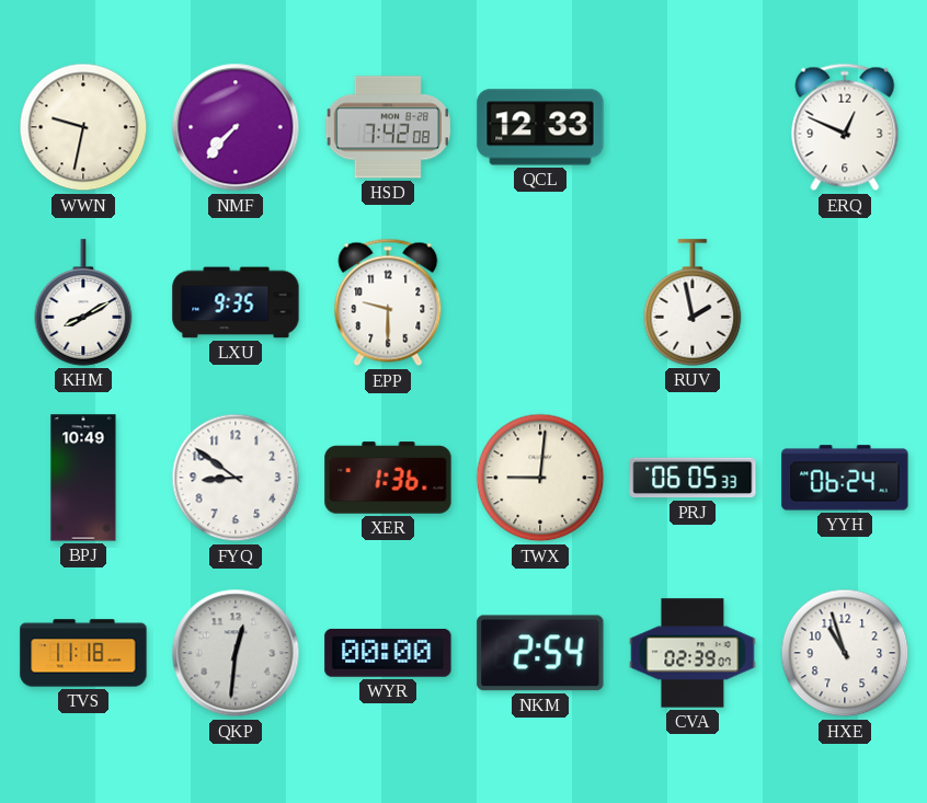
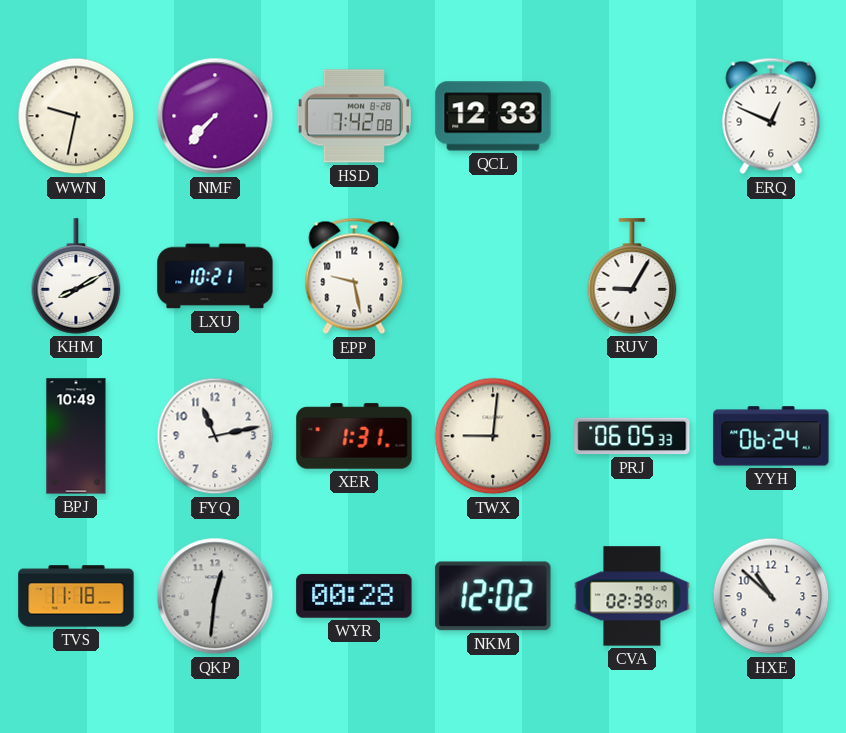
LXU: 9:35 -> 10:21
EPP: 9:30 -> 9:28
RUV: 1:58 -> 9:05
FYQ: 8:51 -> 11:13
XER: 1:36 -> 1:31
WYR: 00:00 -> 00:28
NKM: 2:54 -> 12:02
HXE: 10:57 -> 10:52
